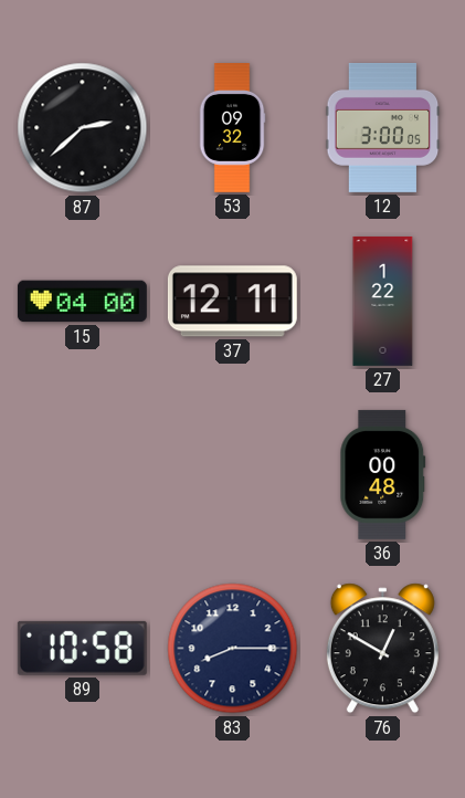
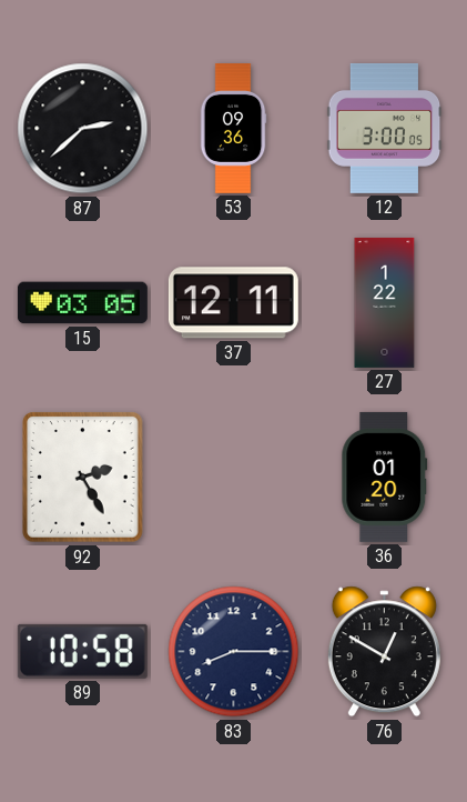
53: 09:32 -> 09:36
15: 04:00 -> 03:05
92: none -> 2:25
36: 00:48 -> 01:20
